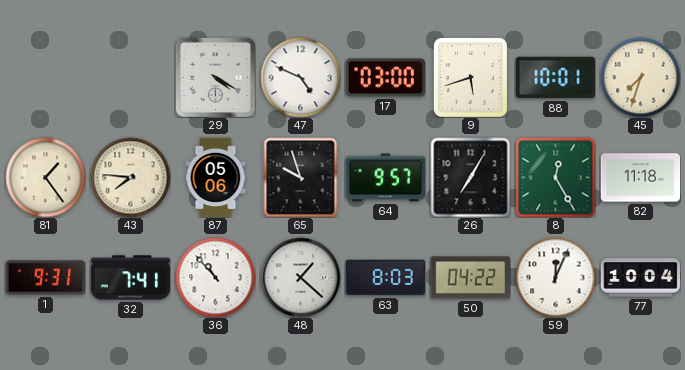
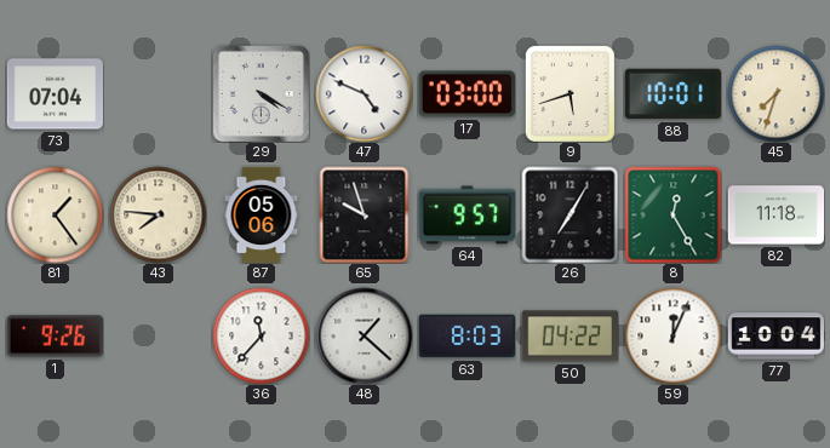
73: none -> 07:04
1: 9:31 -> 9:26
32: 7:41 -> none
36: 10:53 -> 11:37
